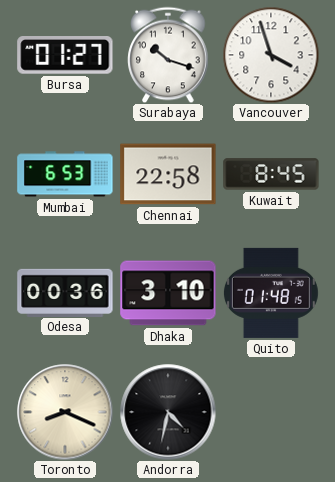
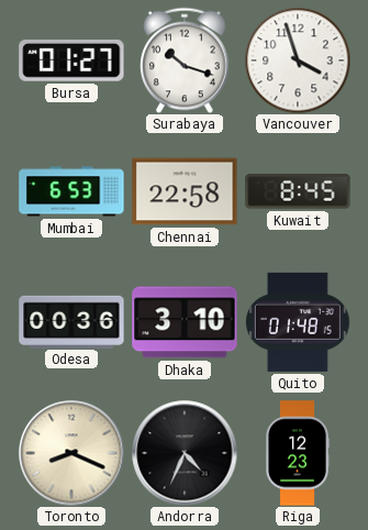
Andorra: 4:32 -> 4:34
Riga: none -> 12:23
